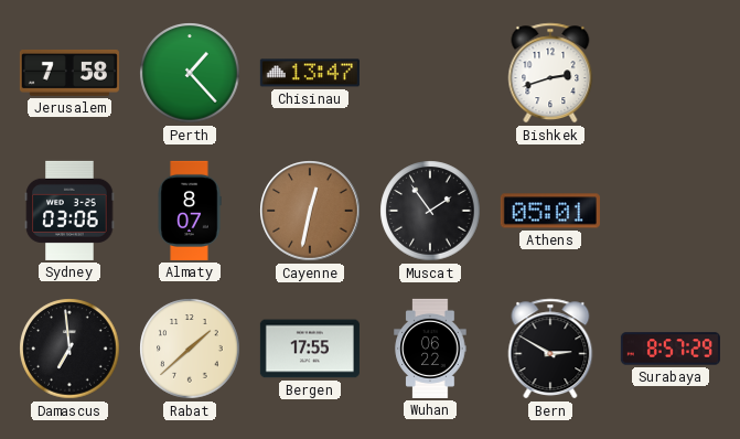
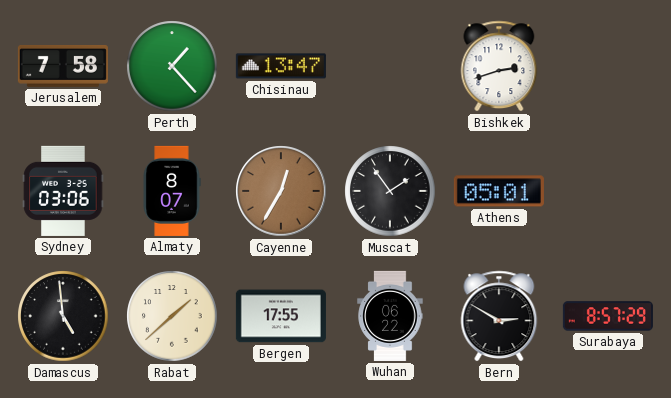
Cayenne: 12:32 -> 12:35
Damascus: 6:59 -> 4:59
